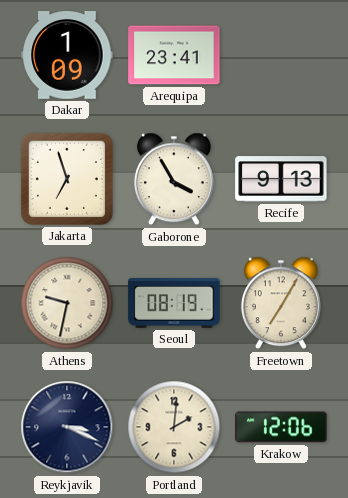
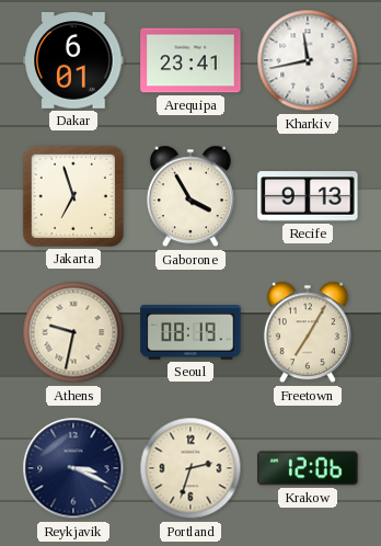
Dakar: 1:09 -> 6:01
Kharkiv: none -> 11:43
Portland: 2:01 -> 2:33
